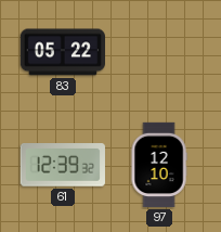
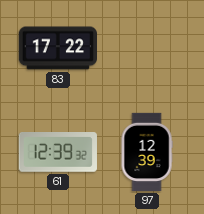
83: 05:22 -> 17:22
97: 12:10 -> 12:39
